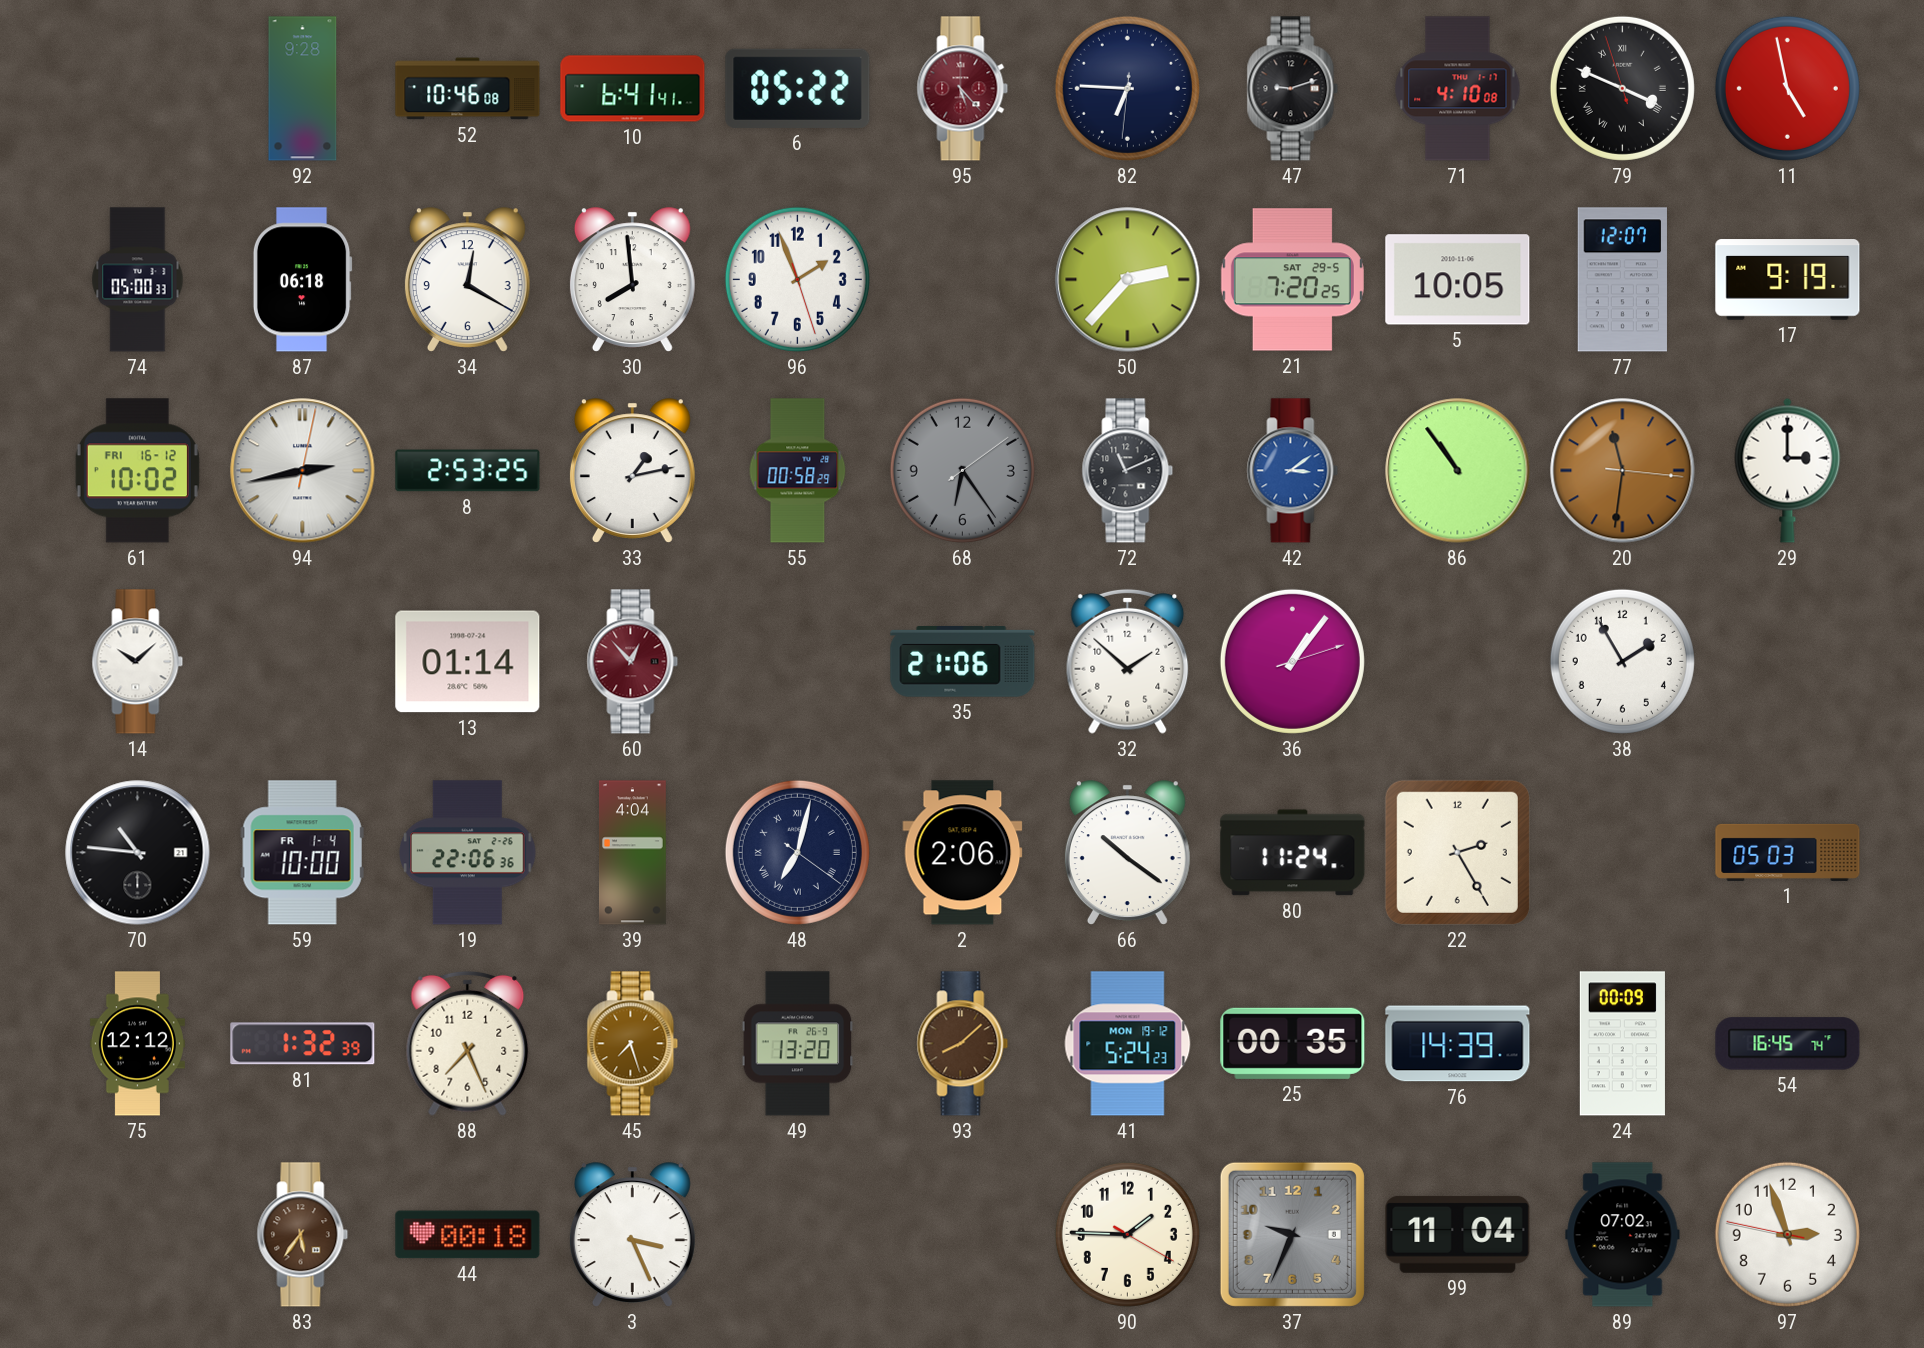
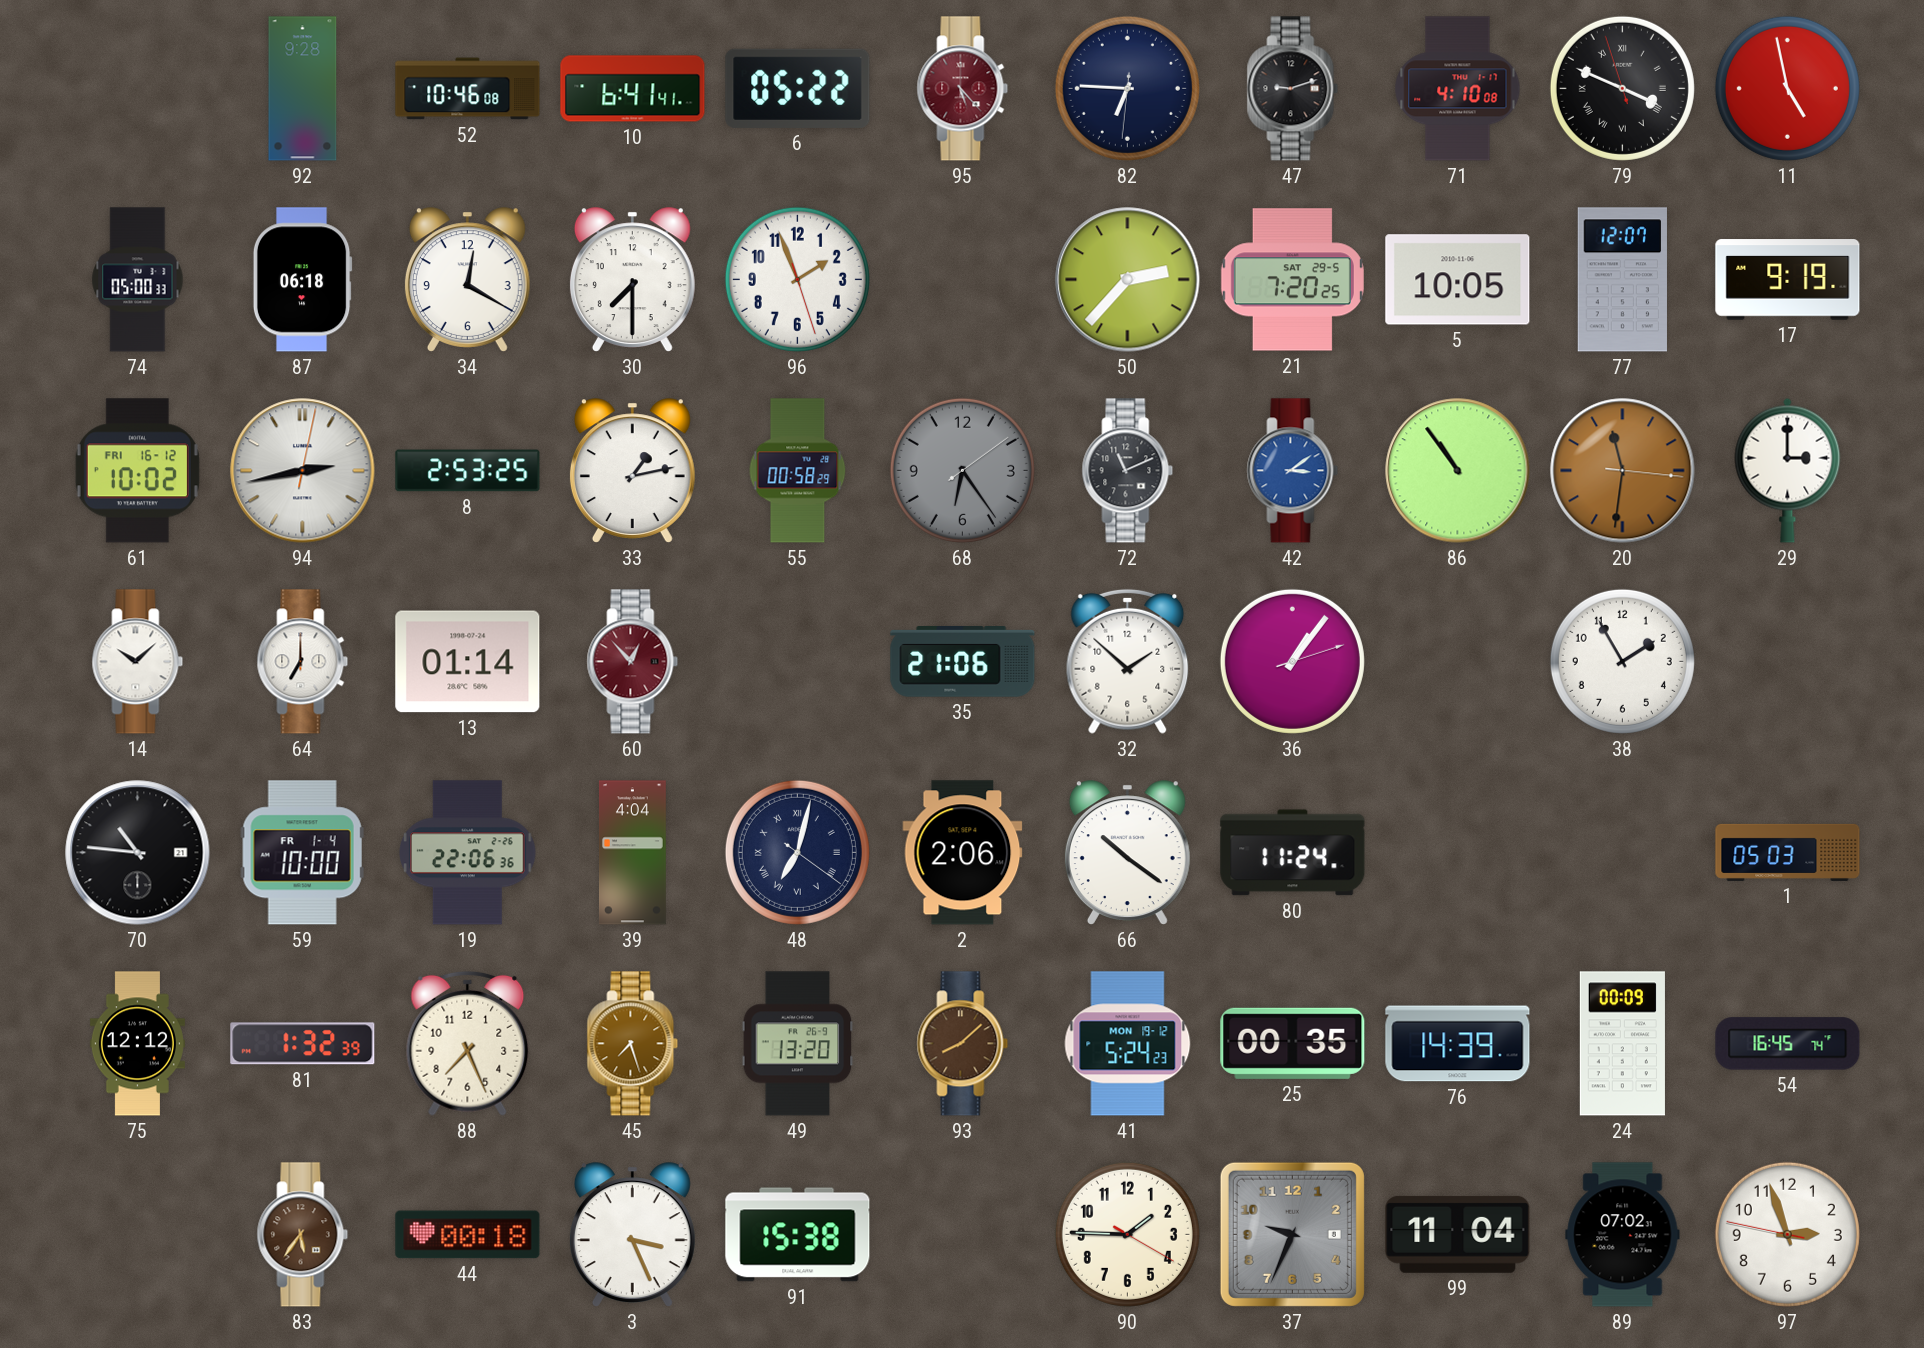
30: 7:59 -> 7:30
64: none -> 7:00
22: 2:25 -> none
91: none -> 15:38
